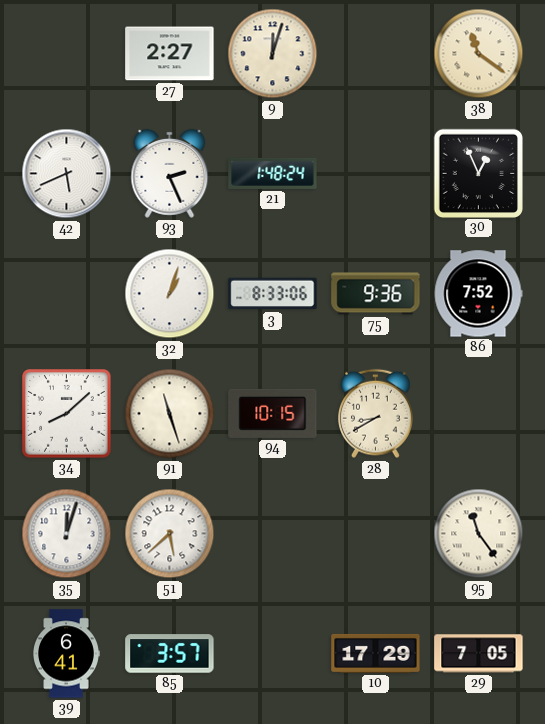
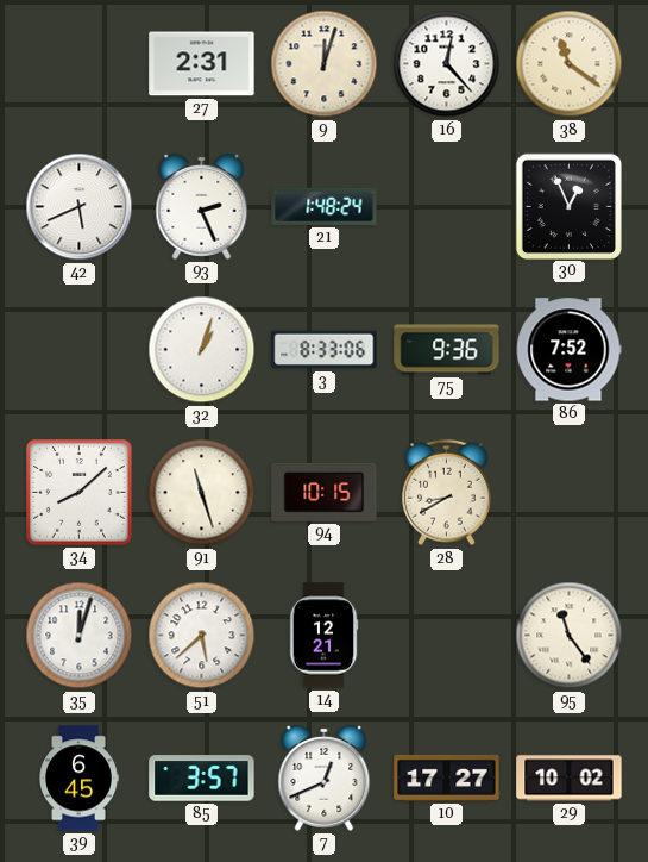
27: 2:27 -> 2:31
16: none -> 12:23
14: none -> 12:21
39: 6:41 -> 6:45
7: none -> 12:41
10: 17:29 -> 17:27
29: 7:05 -> 10:02
